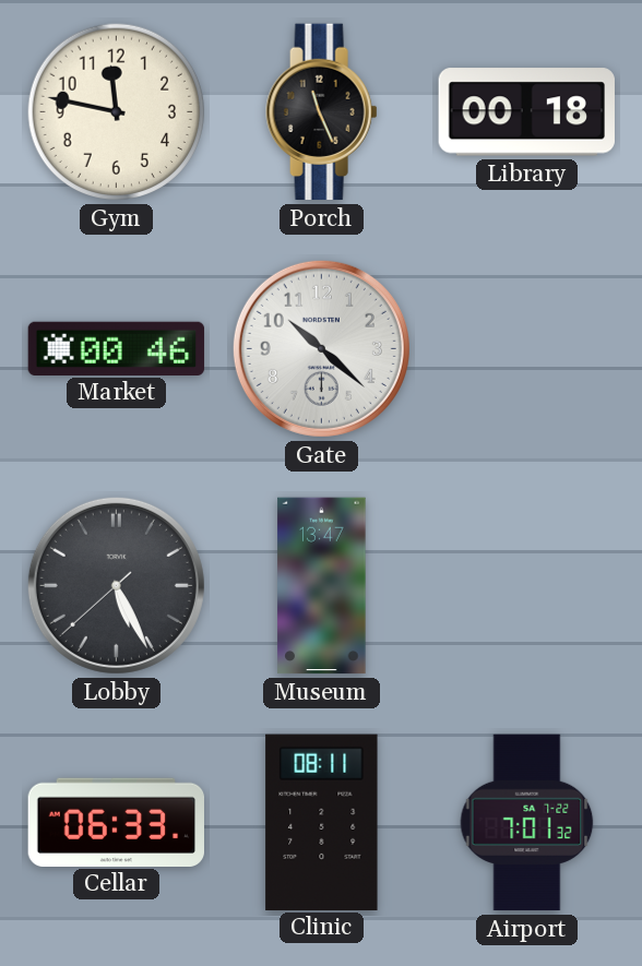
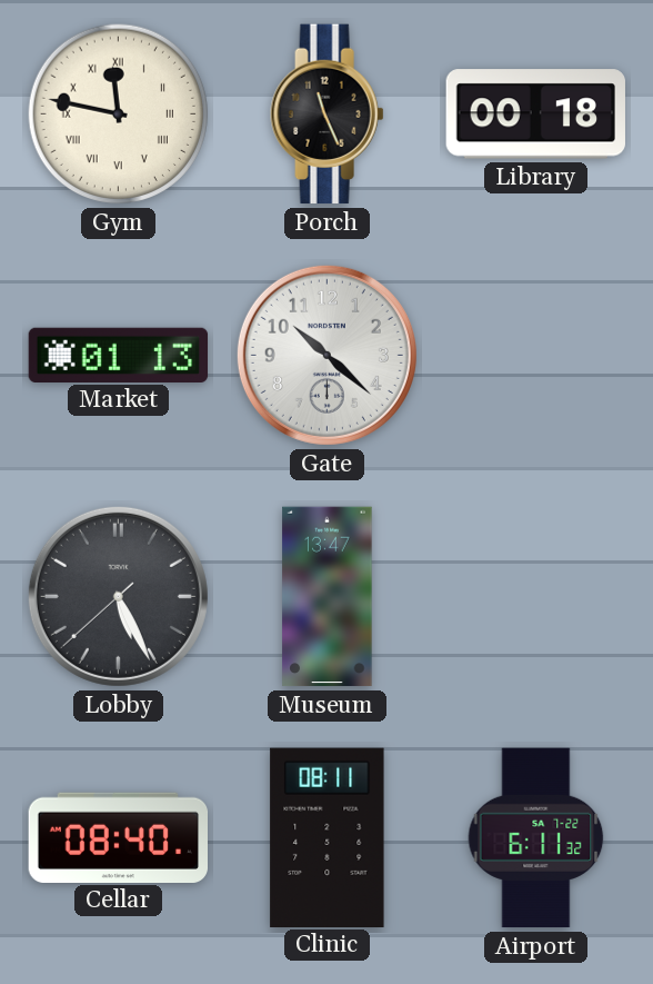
Gym numerals: Arabic -> Roman
Market: 00:46 -> 01:13
Cellar: 06:33 -> 08:40
Airport: 7:01 -> 6:11
